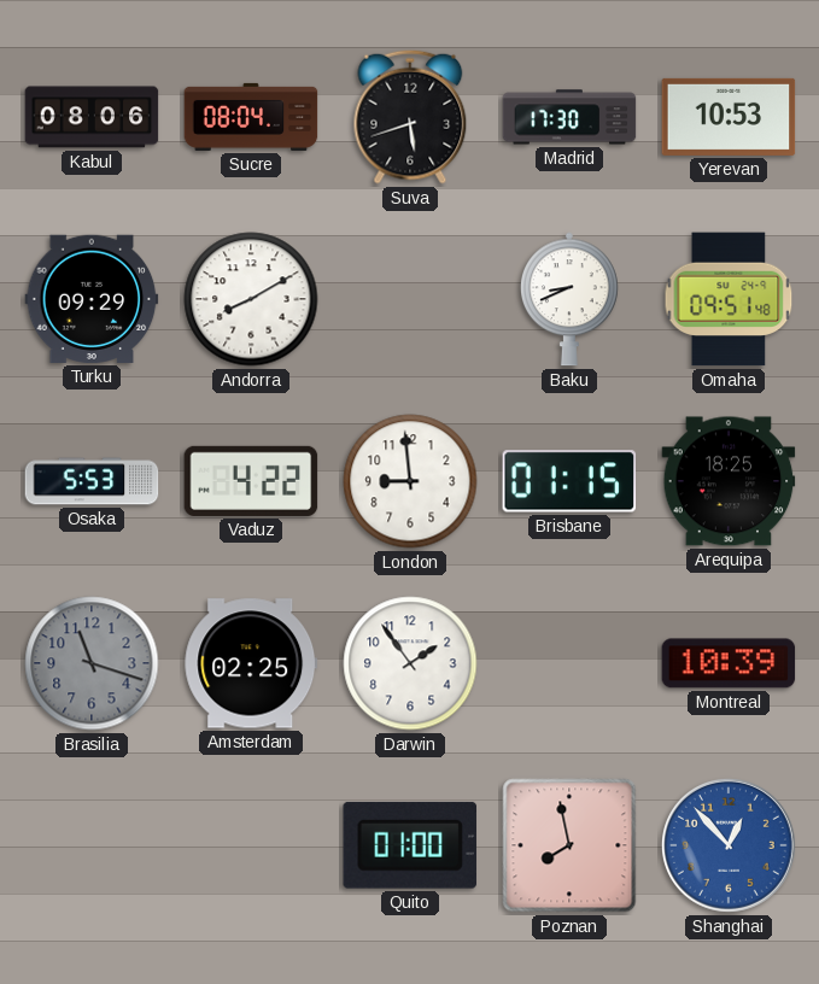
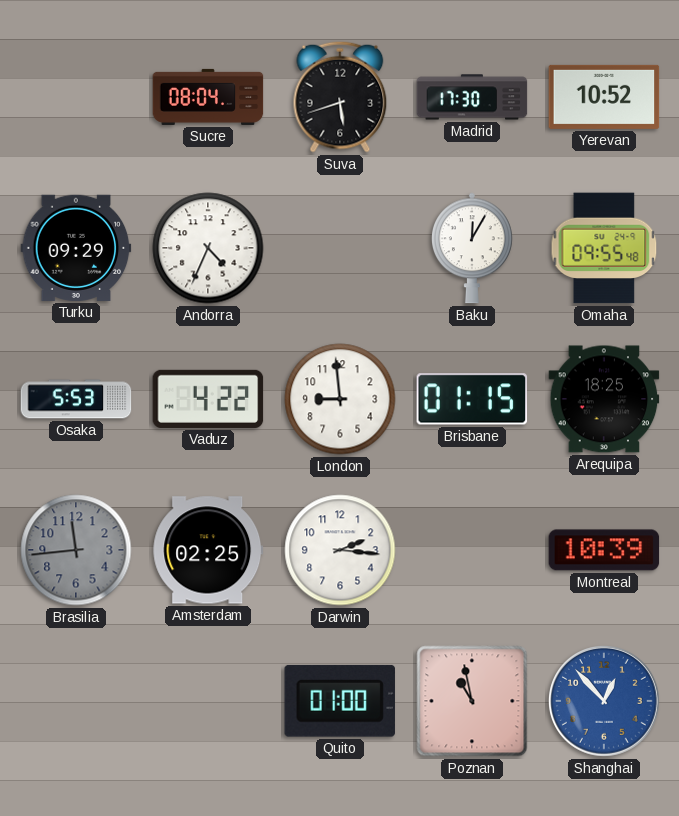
Kabul: 08:06 -> none
Yerevan: 10:53 -> 10:52
Andorra: 8:10 -> 4:34
Baku: 8:41 -> 12:05
Omaha: 09:51 -> 09:55
Brasilia: 11:18 -> 11:44
Darwin: 1:54 -> 2:16
Poznan: 7:58 -> 10:58
